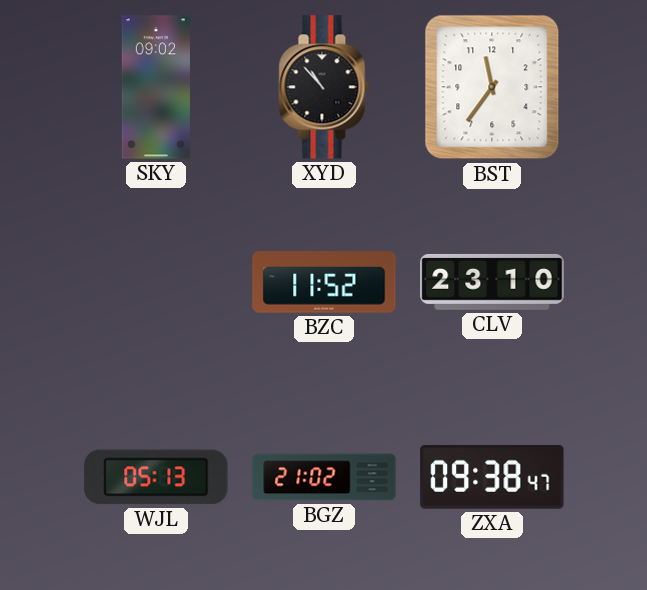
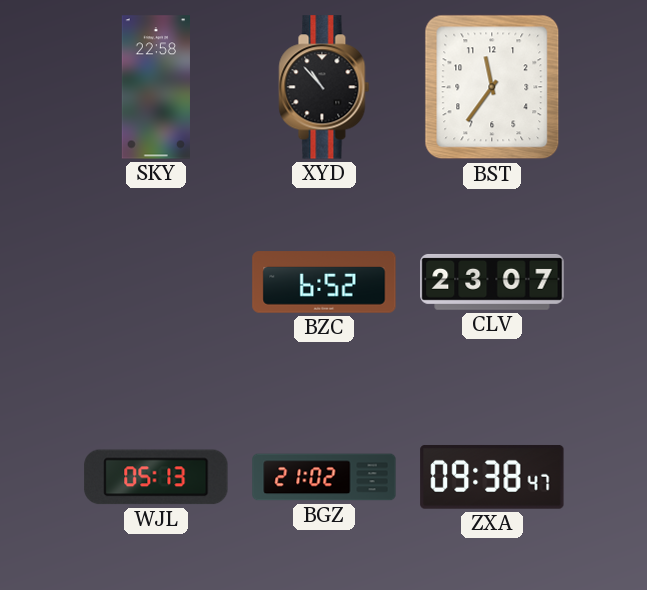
SKY: 09:02 -> 22:58
BZC: 11:52 -> 6:52
CLV: 23:10 -> 23:07
